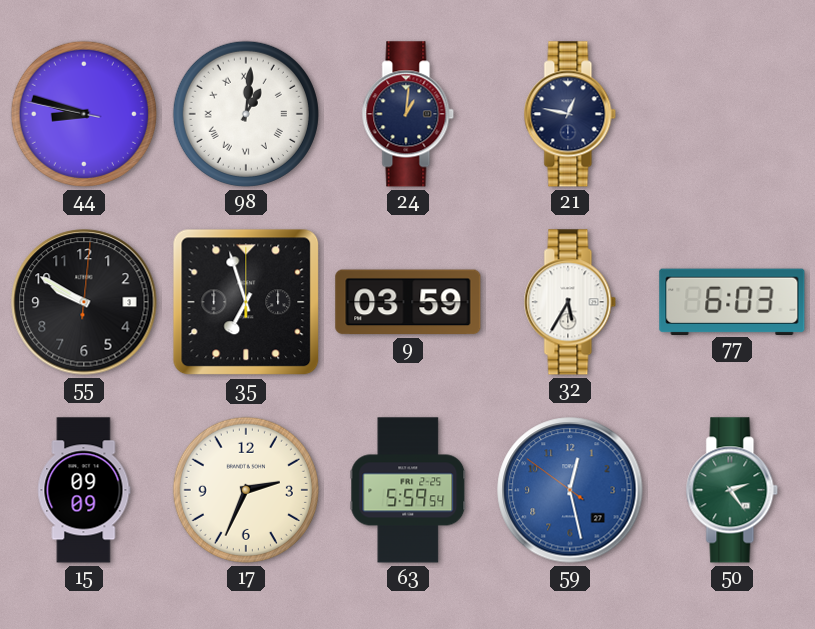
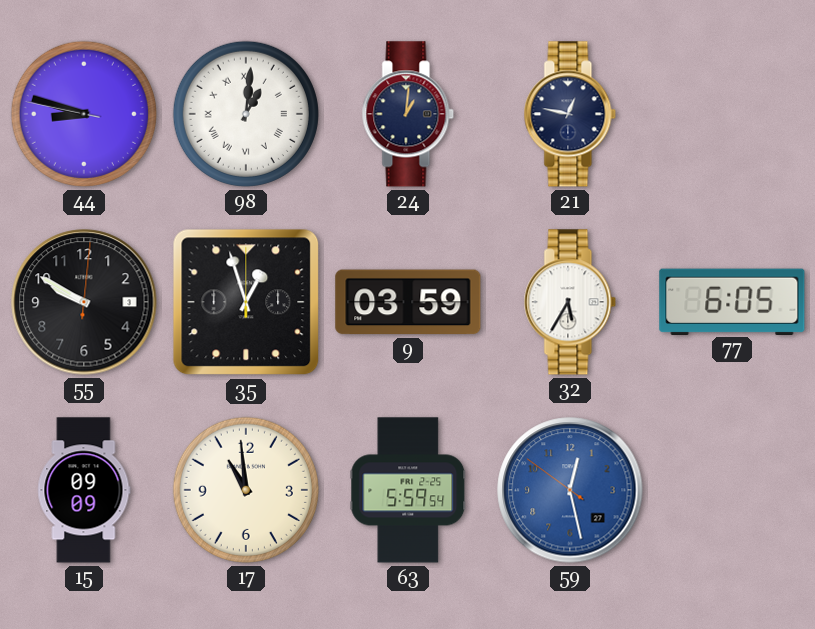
35: 6:57 -> 12:57
77: 6:03 -> 6:05
17: 2:34 -> 10:59
50: 2:24 -> none
